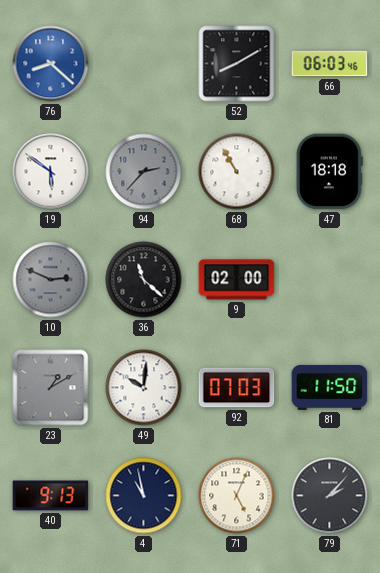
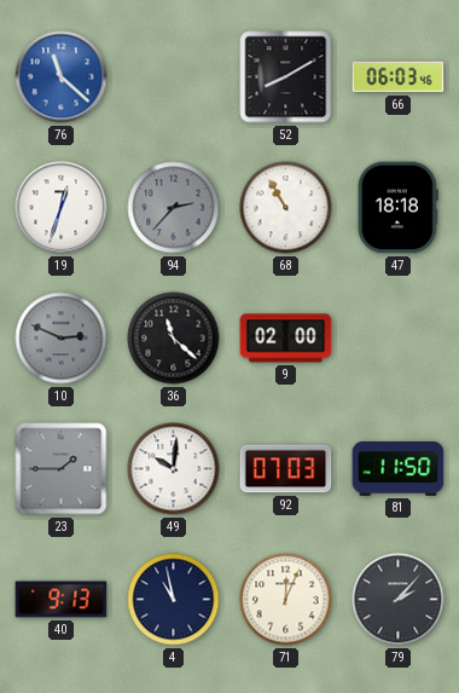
76: 8:22 -> 11:22
19: 5:51 -> 12:33
23: 1:10 -> 1:45
71: 5:04 -> 12:04
